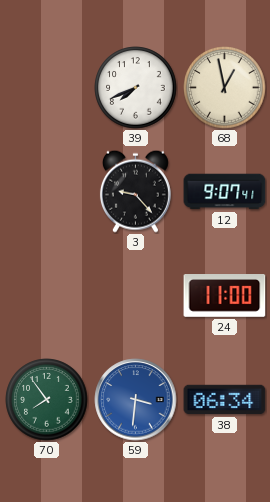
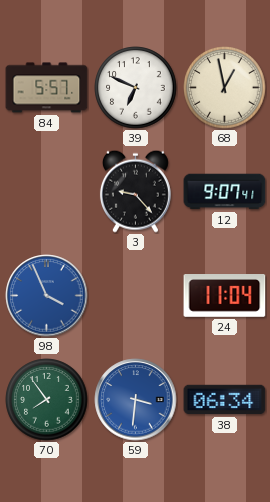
84: none -> 5:57
39: 7:41 -> 6:49
98: none -> 3:56
24: 11:00 -> 11:04
